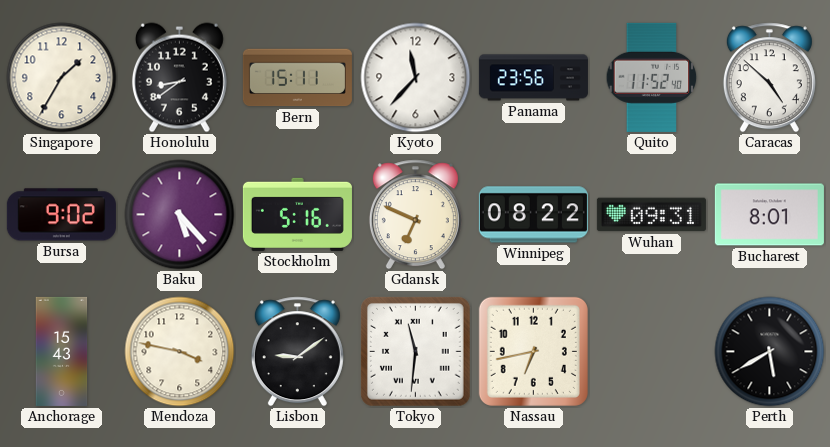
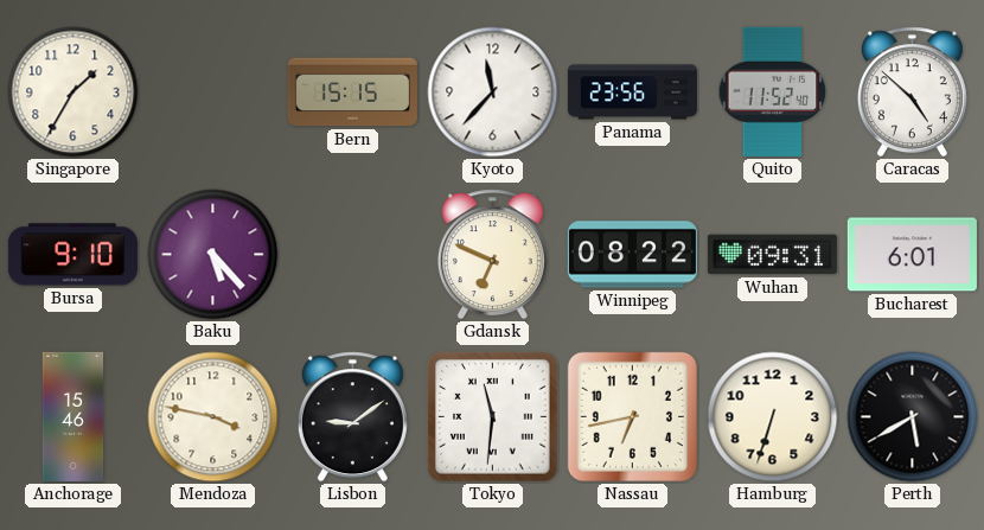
Honolulu: 8:39 -> none
Bern: 15:11 -> 15:15
Bursa: 9:02 -> 9:10
Stockholm: 5:16 -> none
Bucharest: 8:01 -> 6:01
Anchorage: 15:43 -> 15:46
Hamburg: none -> 6:33
